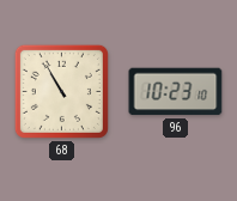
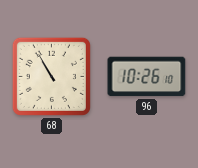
96: 10:23 -> 10:26
